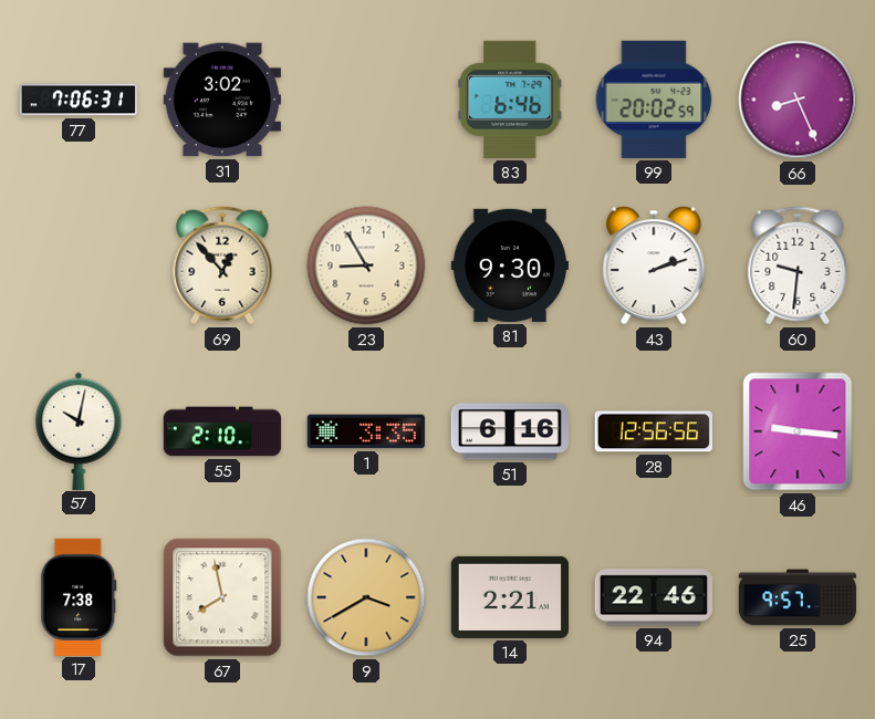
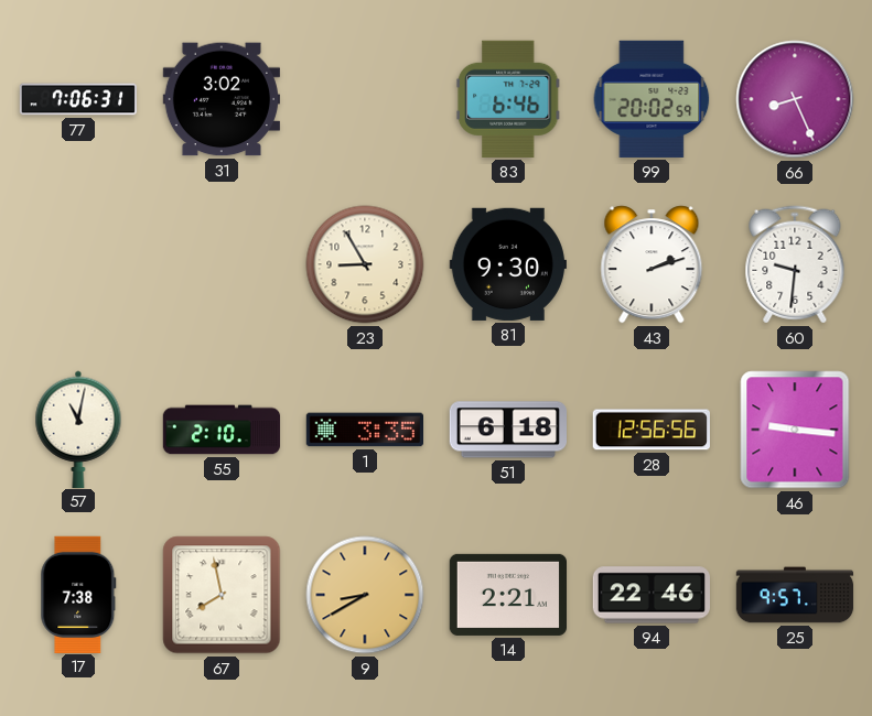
69: 12:53 -> none
57: 10:02 -> 11:02
51: 6:16 -> 6:18
9: 3:40 -> 8:40
